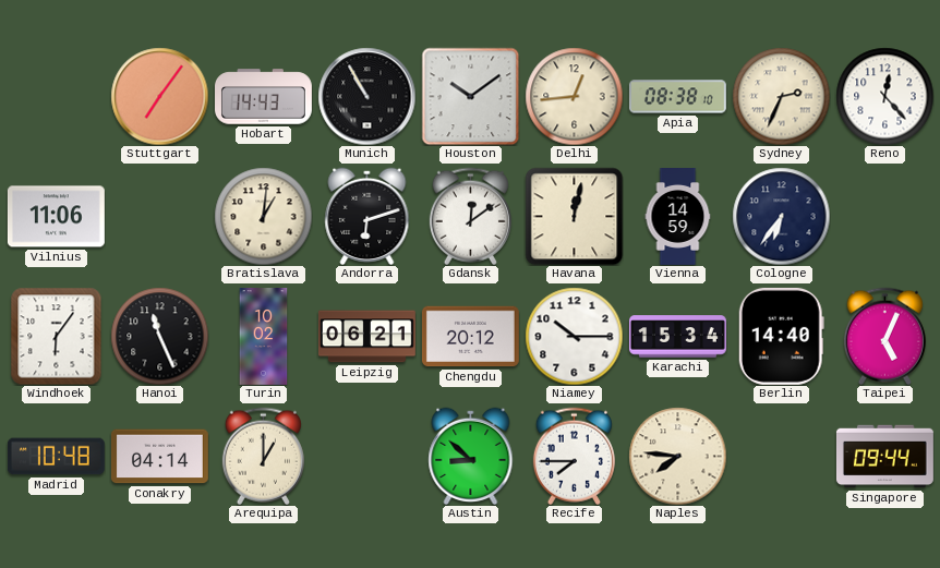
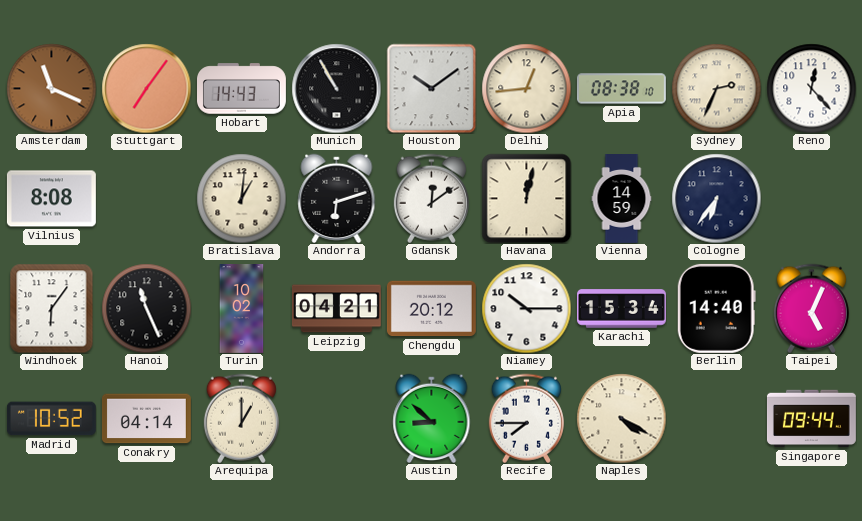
Amsterdam: none -> 11:19
Vilnius: 11:06 -> 8:08
Leipzig: 06:21 -> 04:21
Madrid: 10:48 -> 10:52
Naples: 7:46 -> 4:20
